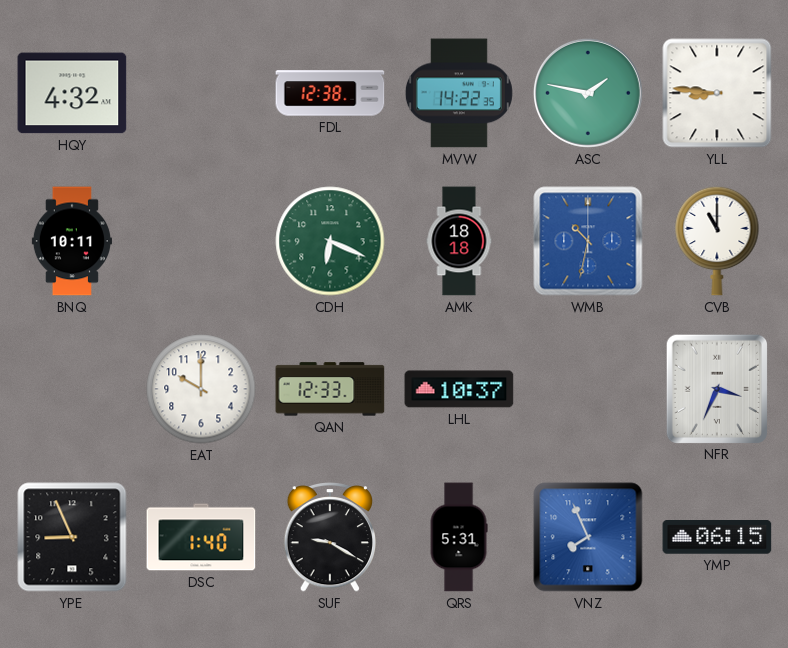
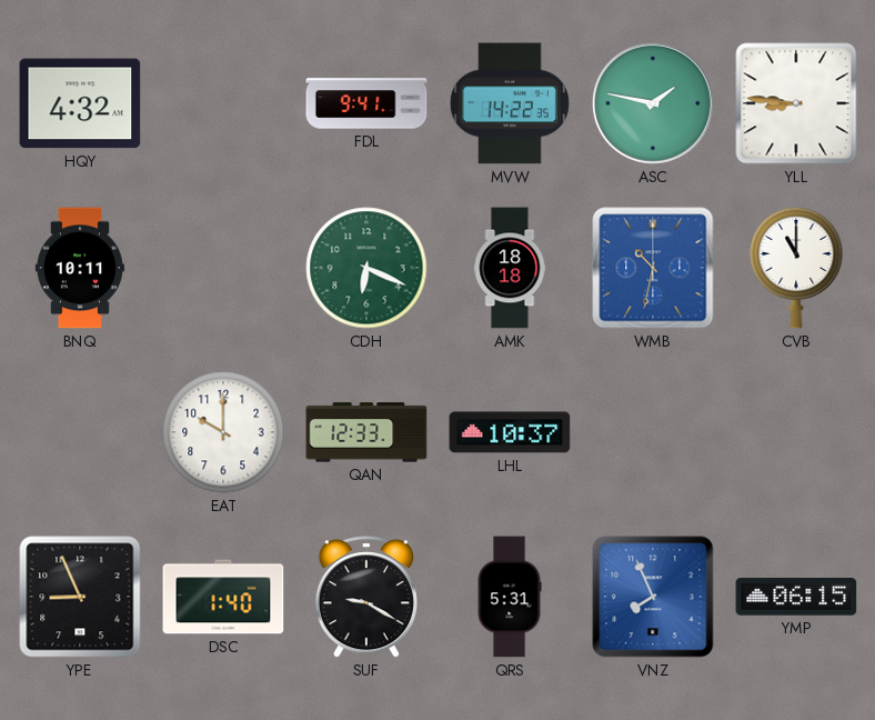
FDL: 12:38 -> 9:41
NFR: 3:34 -> none
